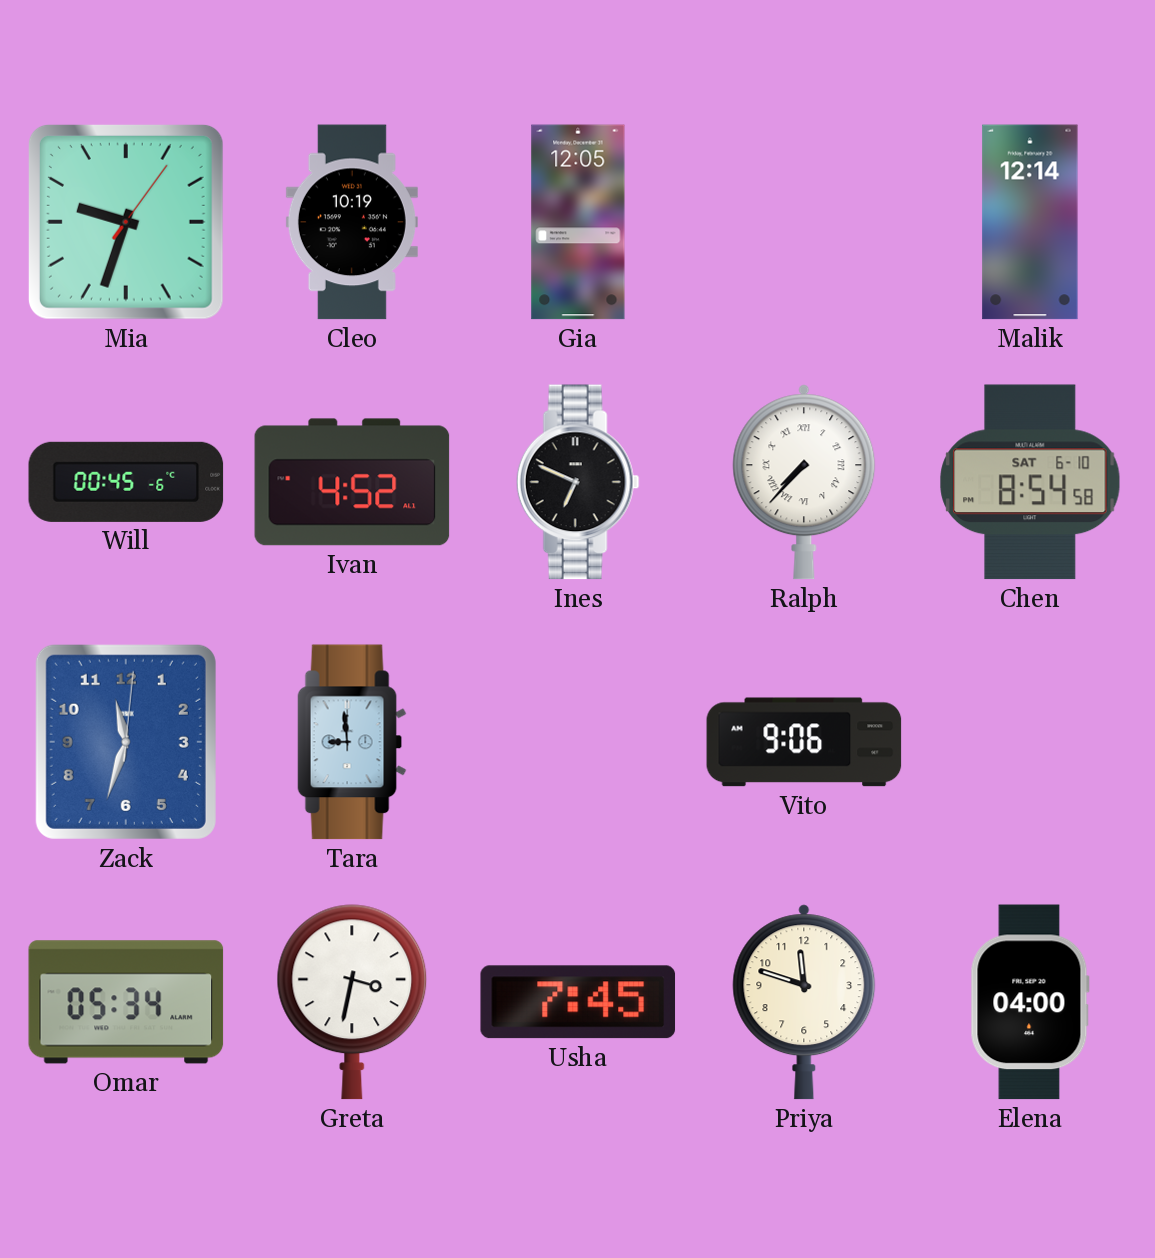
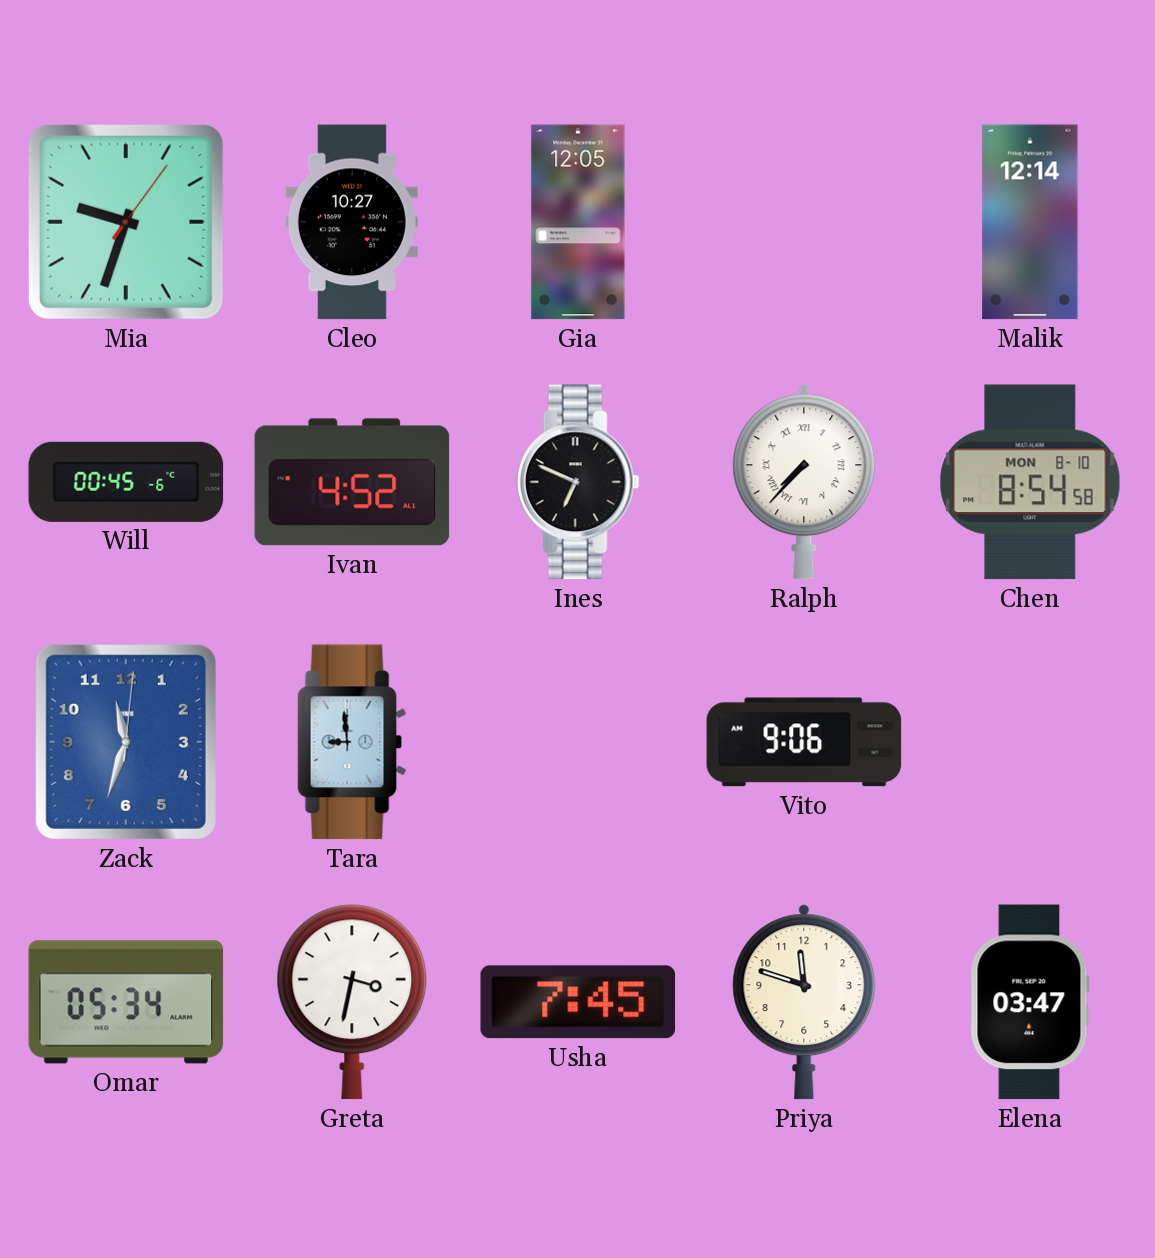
Cleo: 10:19 -> 10:27
Chen date: SAT 6-10 -> MON 8-10
Elena: 04:00 -> 03:47
